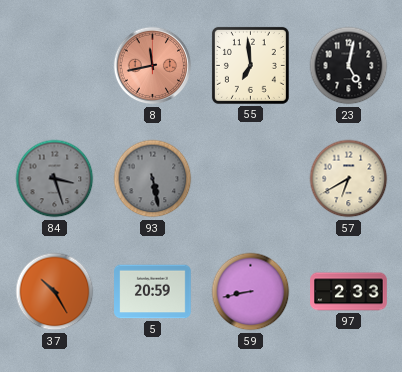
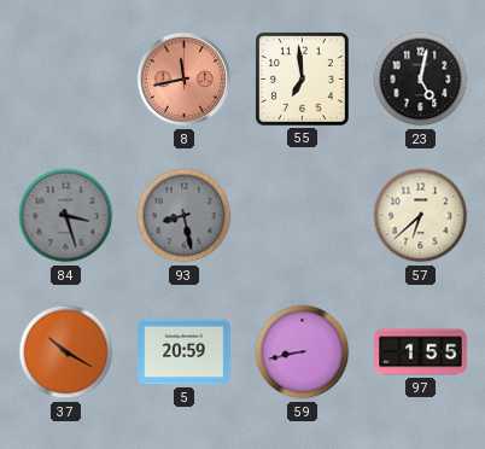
93: 5:28 -> 8:28
57: 6:40 -> 6:38
37: 10:25 -> 10:20
97: 2:33 -> 1:55
